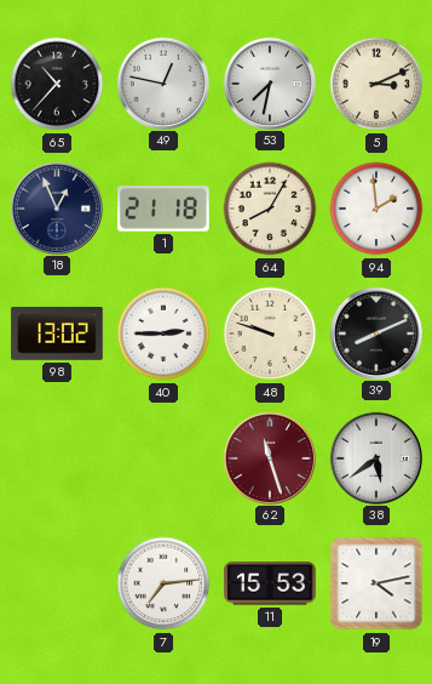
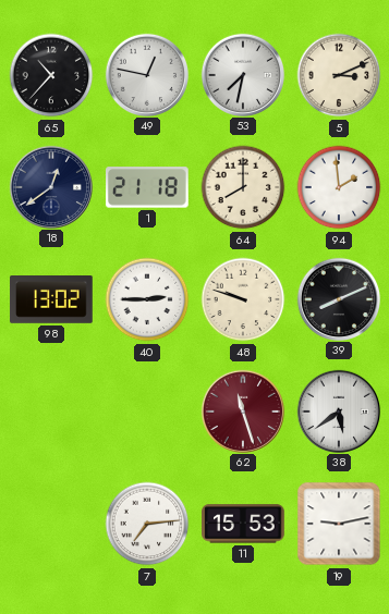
18: 12:56 -> 12:39
64: 8:05 -> 8:00
19: 4:13 -> 9:13
